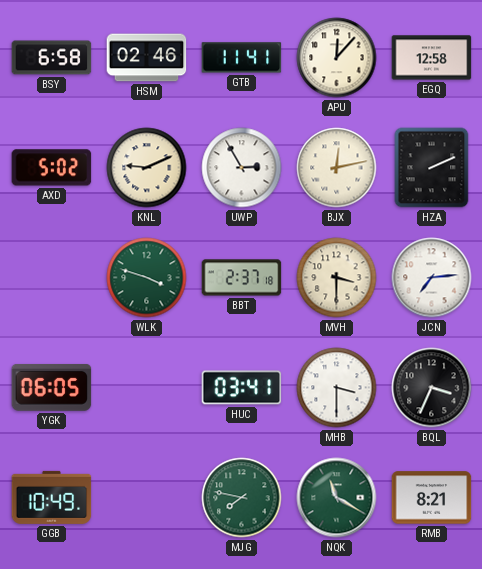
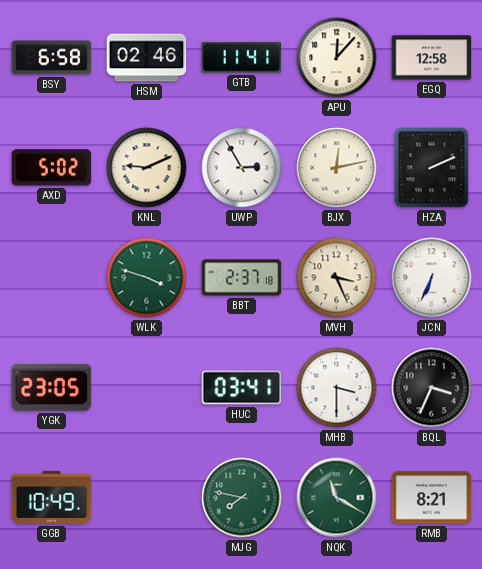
MVH: 3:30 -> 3:26
JCN: 7:14 -> 6:34
YGK: 06:05 -> 23:05
